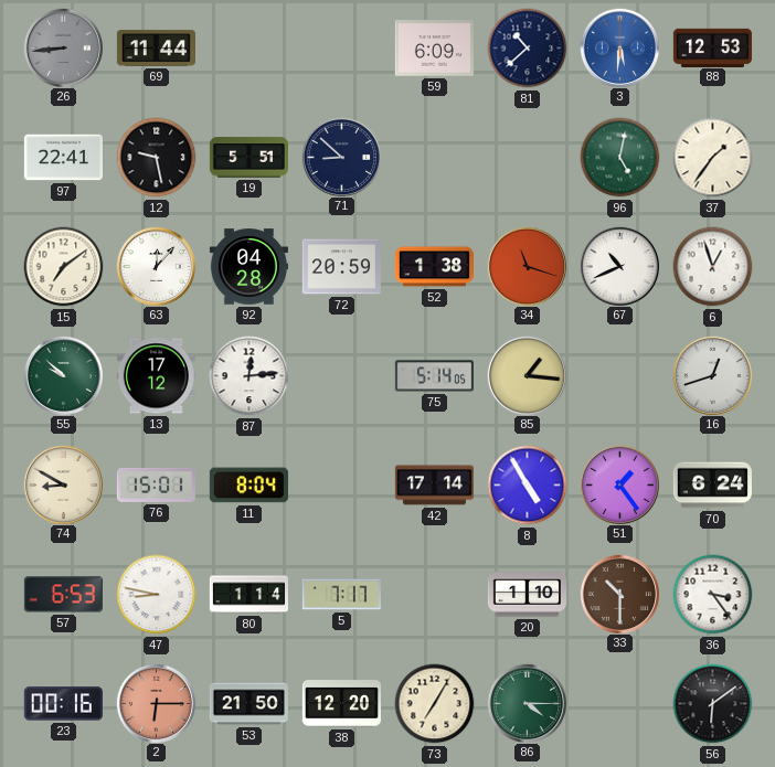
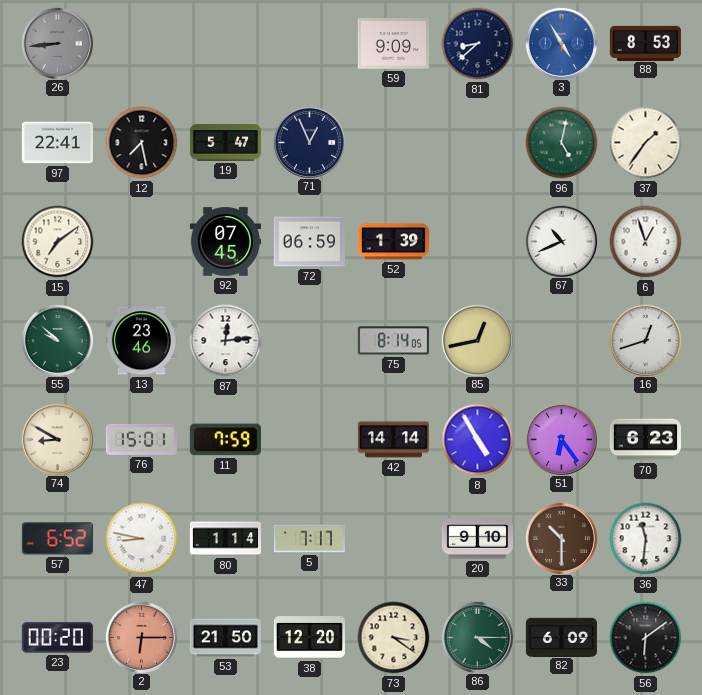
69: 11:44 -> none
59: 6:09 -> 9:09
81: 10:38 -> 8:38
3: 5:31 -> 4:55
88: 12:53 -> 8:53
12: 9:28 -> 7:28
19: 5:51 -> 5:47
71: 8:52 -> 12:56
63: 12:07 -> none
92: 04:28 -> 07:45
72: 20:59 -> 06:59
52: 1:38 -> 1:39
34: 11:18 -> none
13: 17:12 -> 23:46
75: 5:14 -> 8:14
85: 1:16 -> 12:43
11: 8:04 -> 7:59
42: 17:14 -> 14:14
51: 1:24 -> 6:24
70: 6:24 -> 6:23
57: 6:53 -> 6:52
20: 1:10 -> 9:10
36: 3:24 -> 11:31
23: 00:16 -> 00:20
73: 7:05 -> 3:21
82: none -> 6:09
